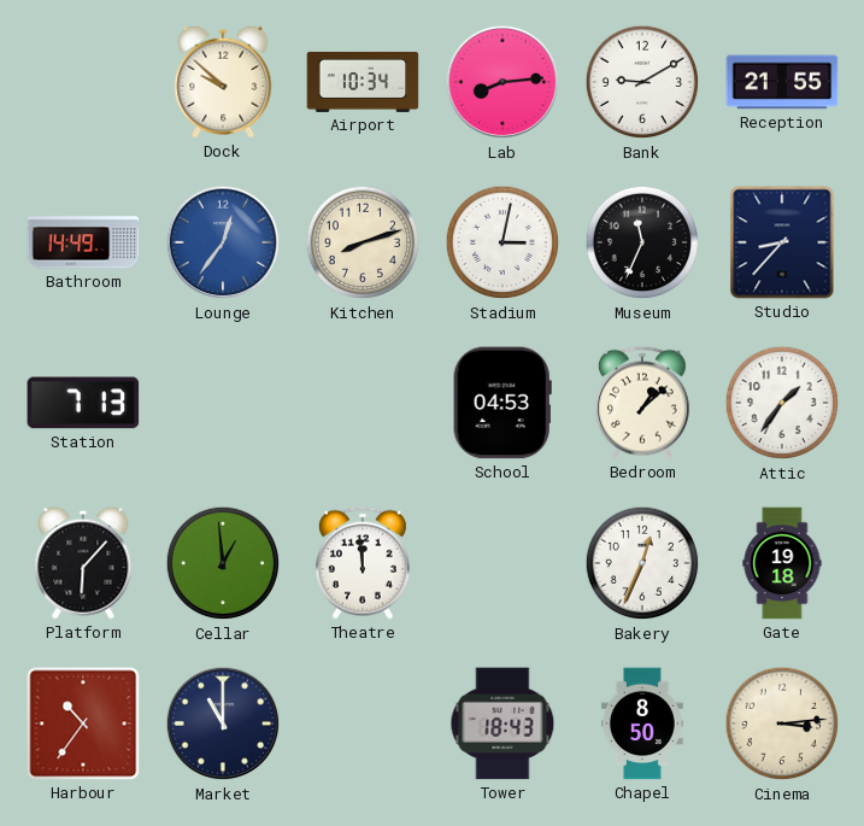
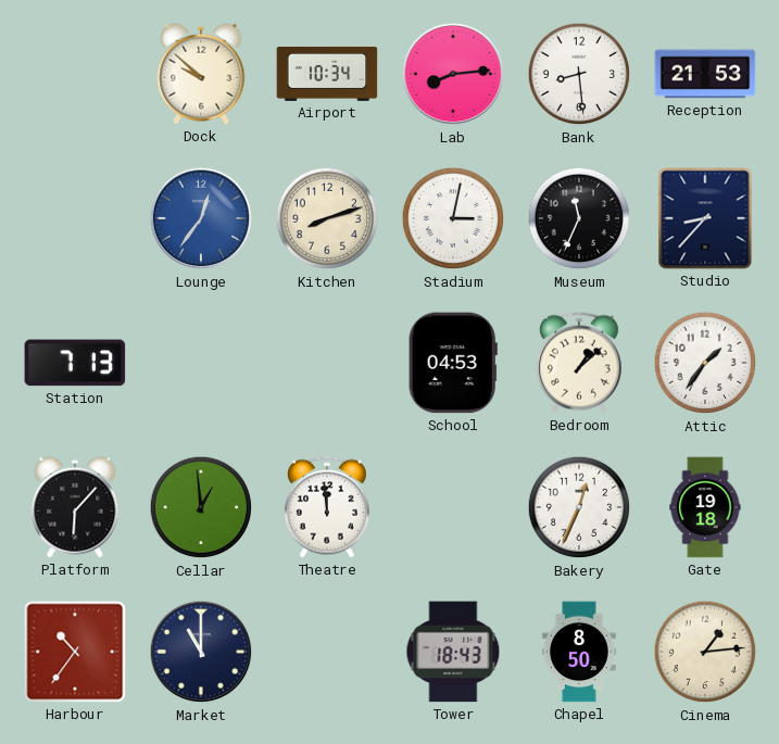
Bank: 9:10 -> 8:29
Reception: 21:55 -> 21:53
Bathroom: 14:49 -> none
Cinema: 3:14 -> 1:14
